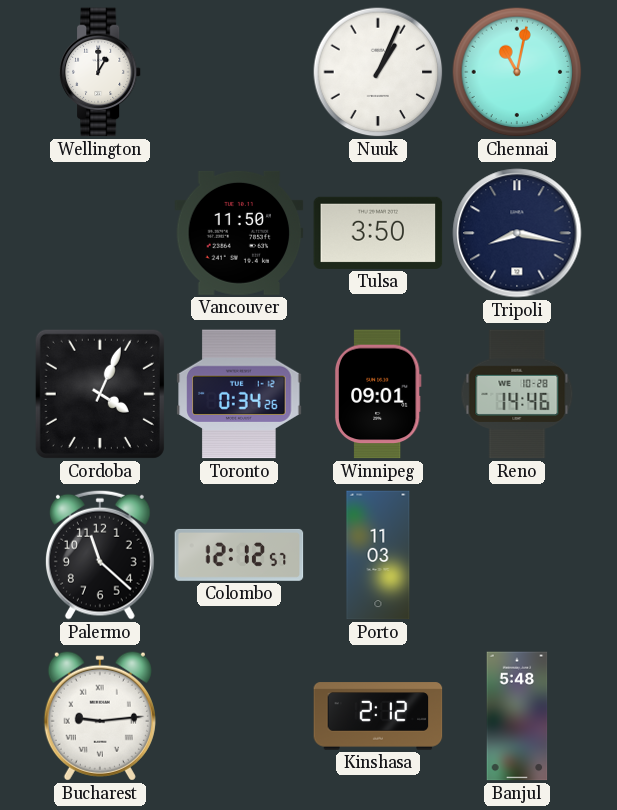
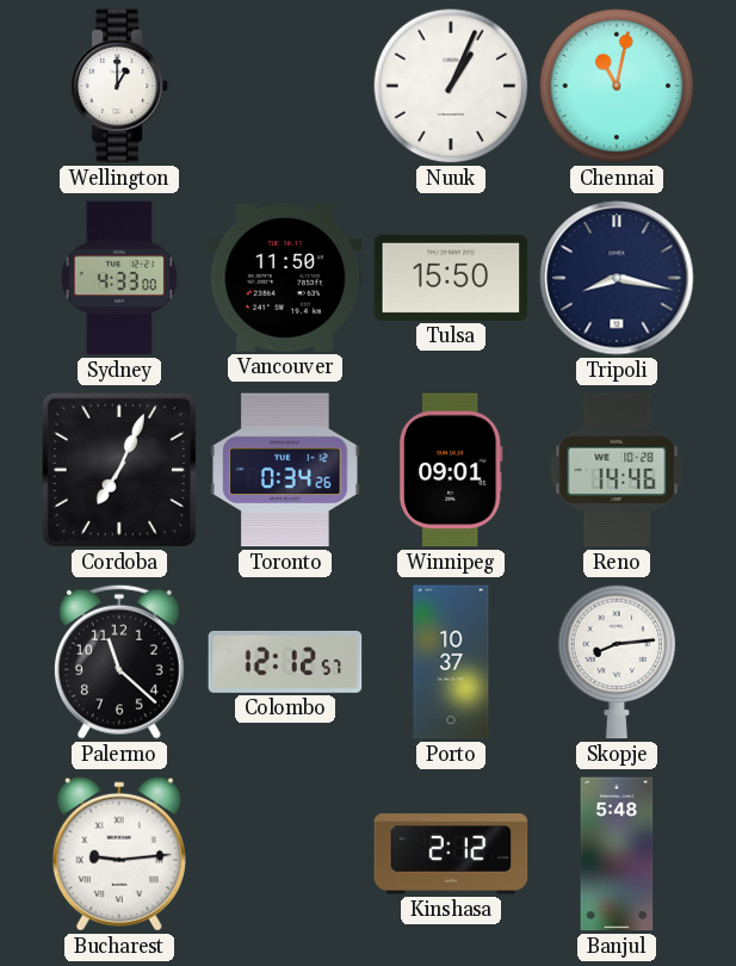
Sydney: none -> 4:33
Tulsa: 3:50 -> 15:50
Cordoba: 4:04 -> 7:04
Porto: 11:03 -> 10:37
Skopje: none -> 8:14
